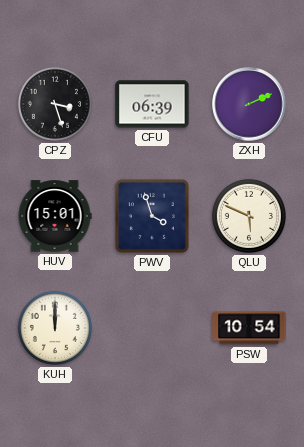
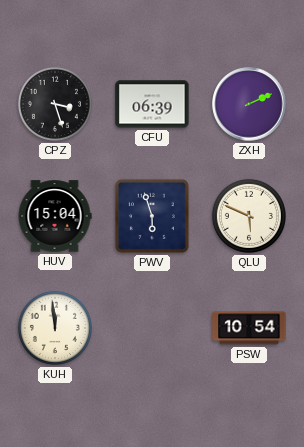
HUV: 15:01 -> 15:04
PWV: 3:57 -> 5:57
KUH: 12:00 -> 11:59
